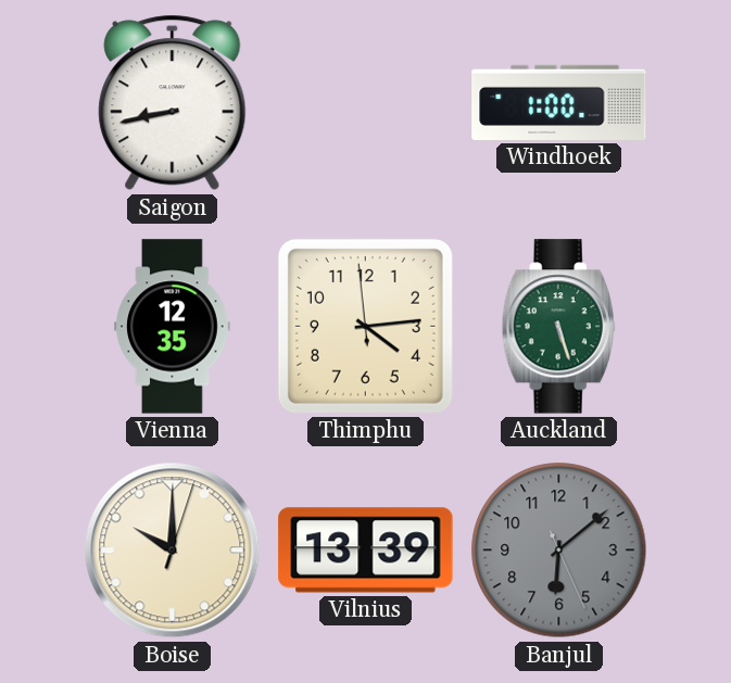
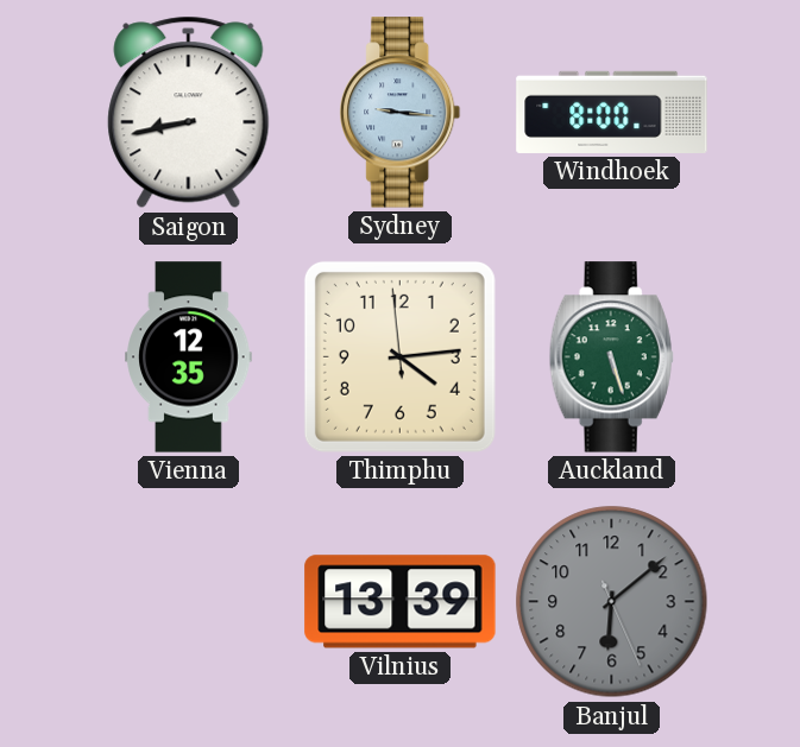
Sydney: none -> 9:16
Windhoek: 1:00 -> 8:00
Boise: 10:00 -> none
